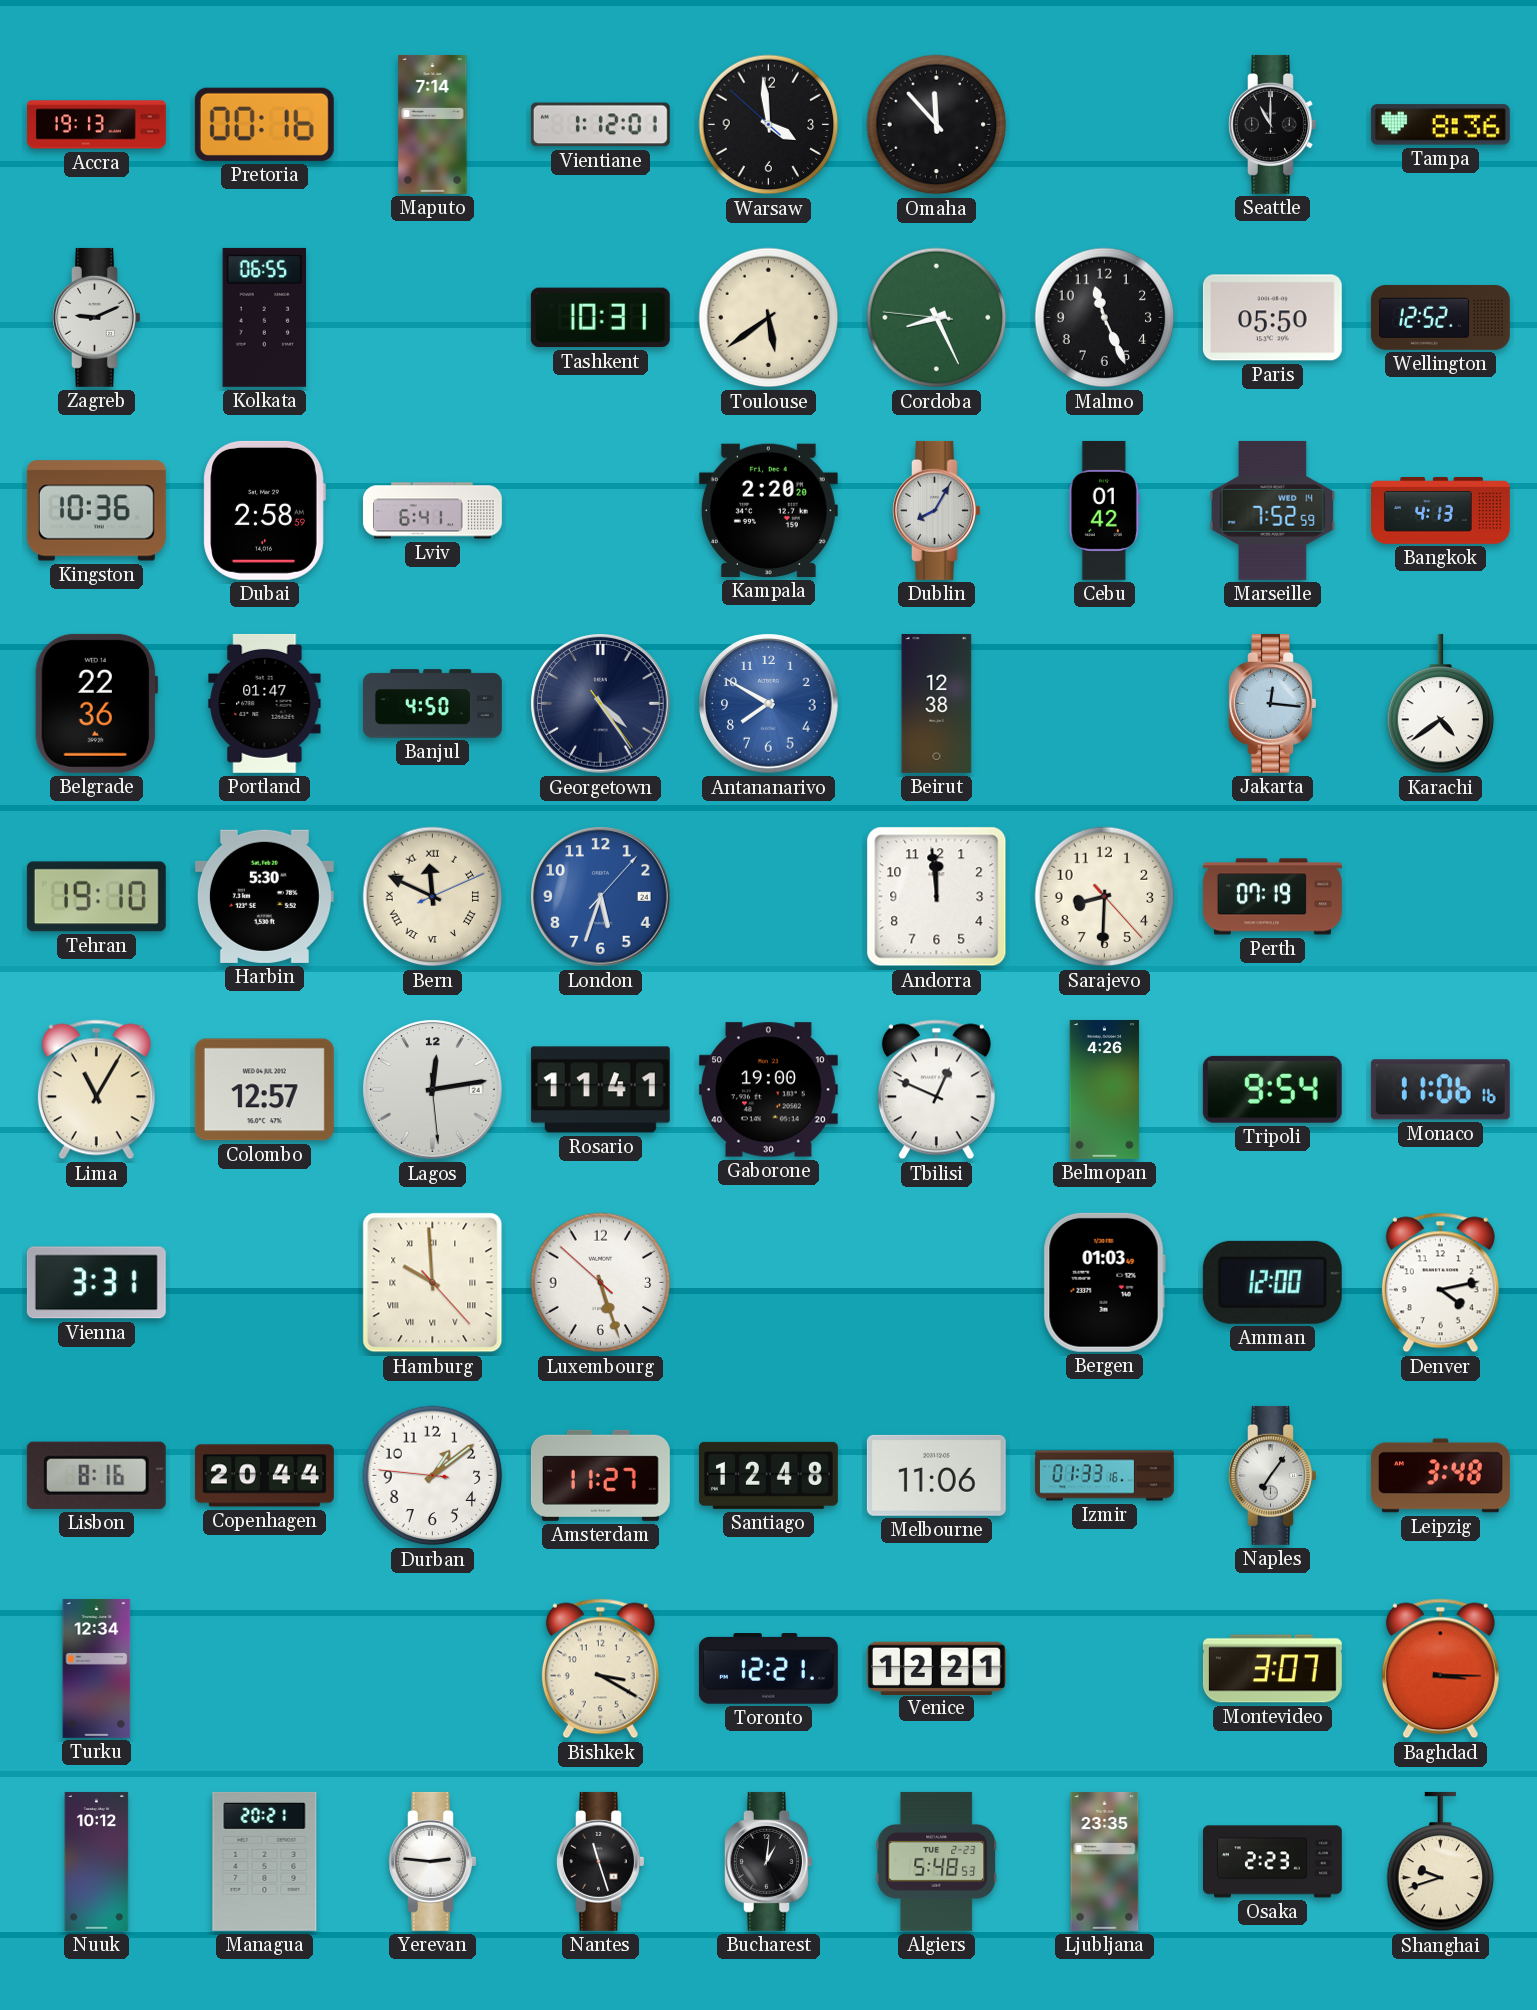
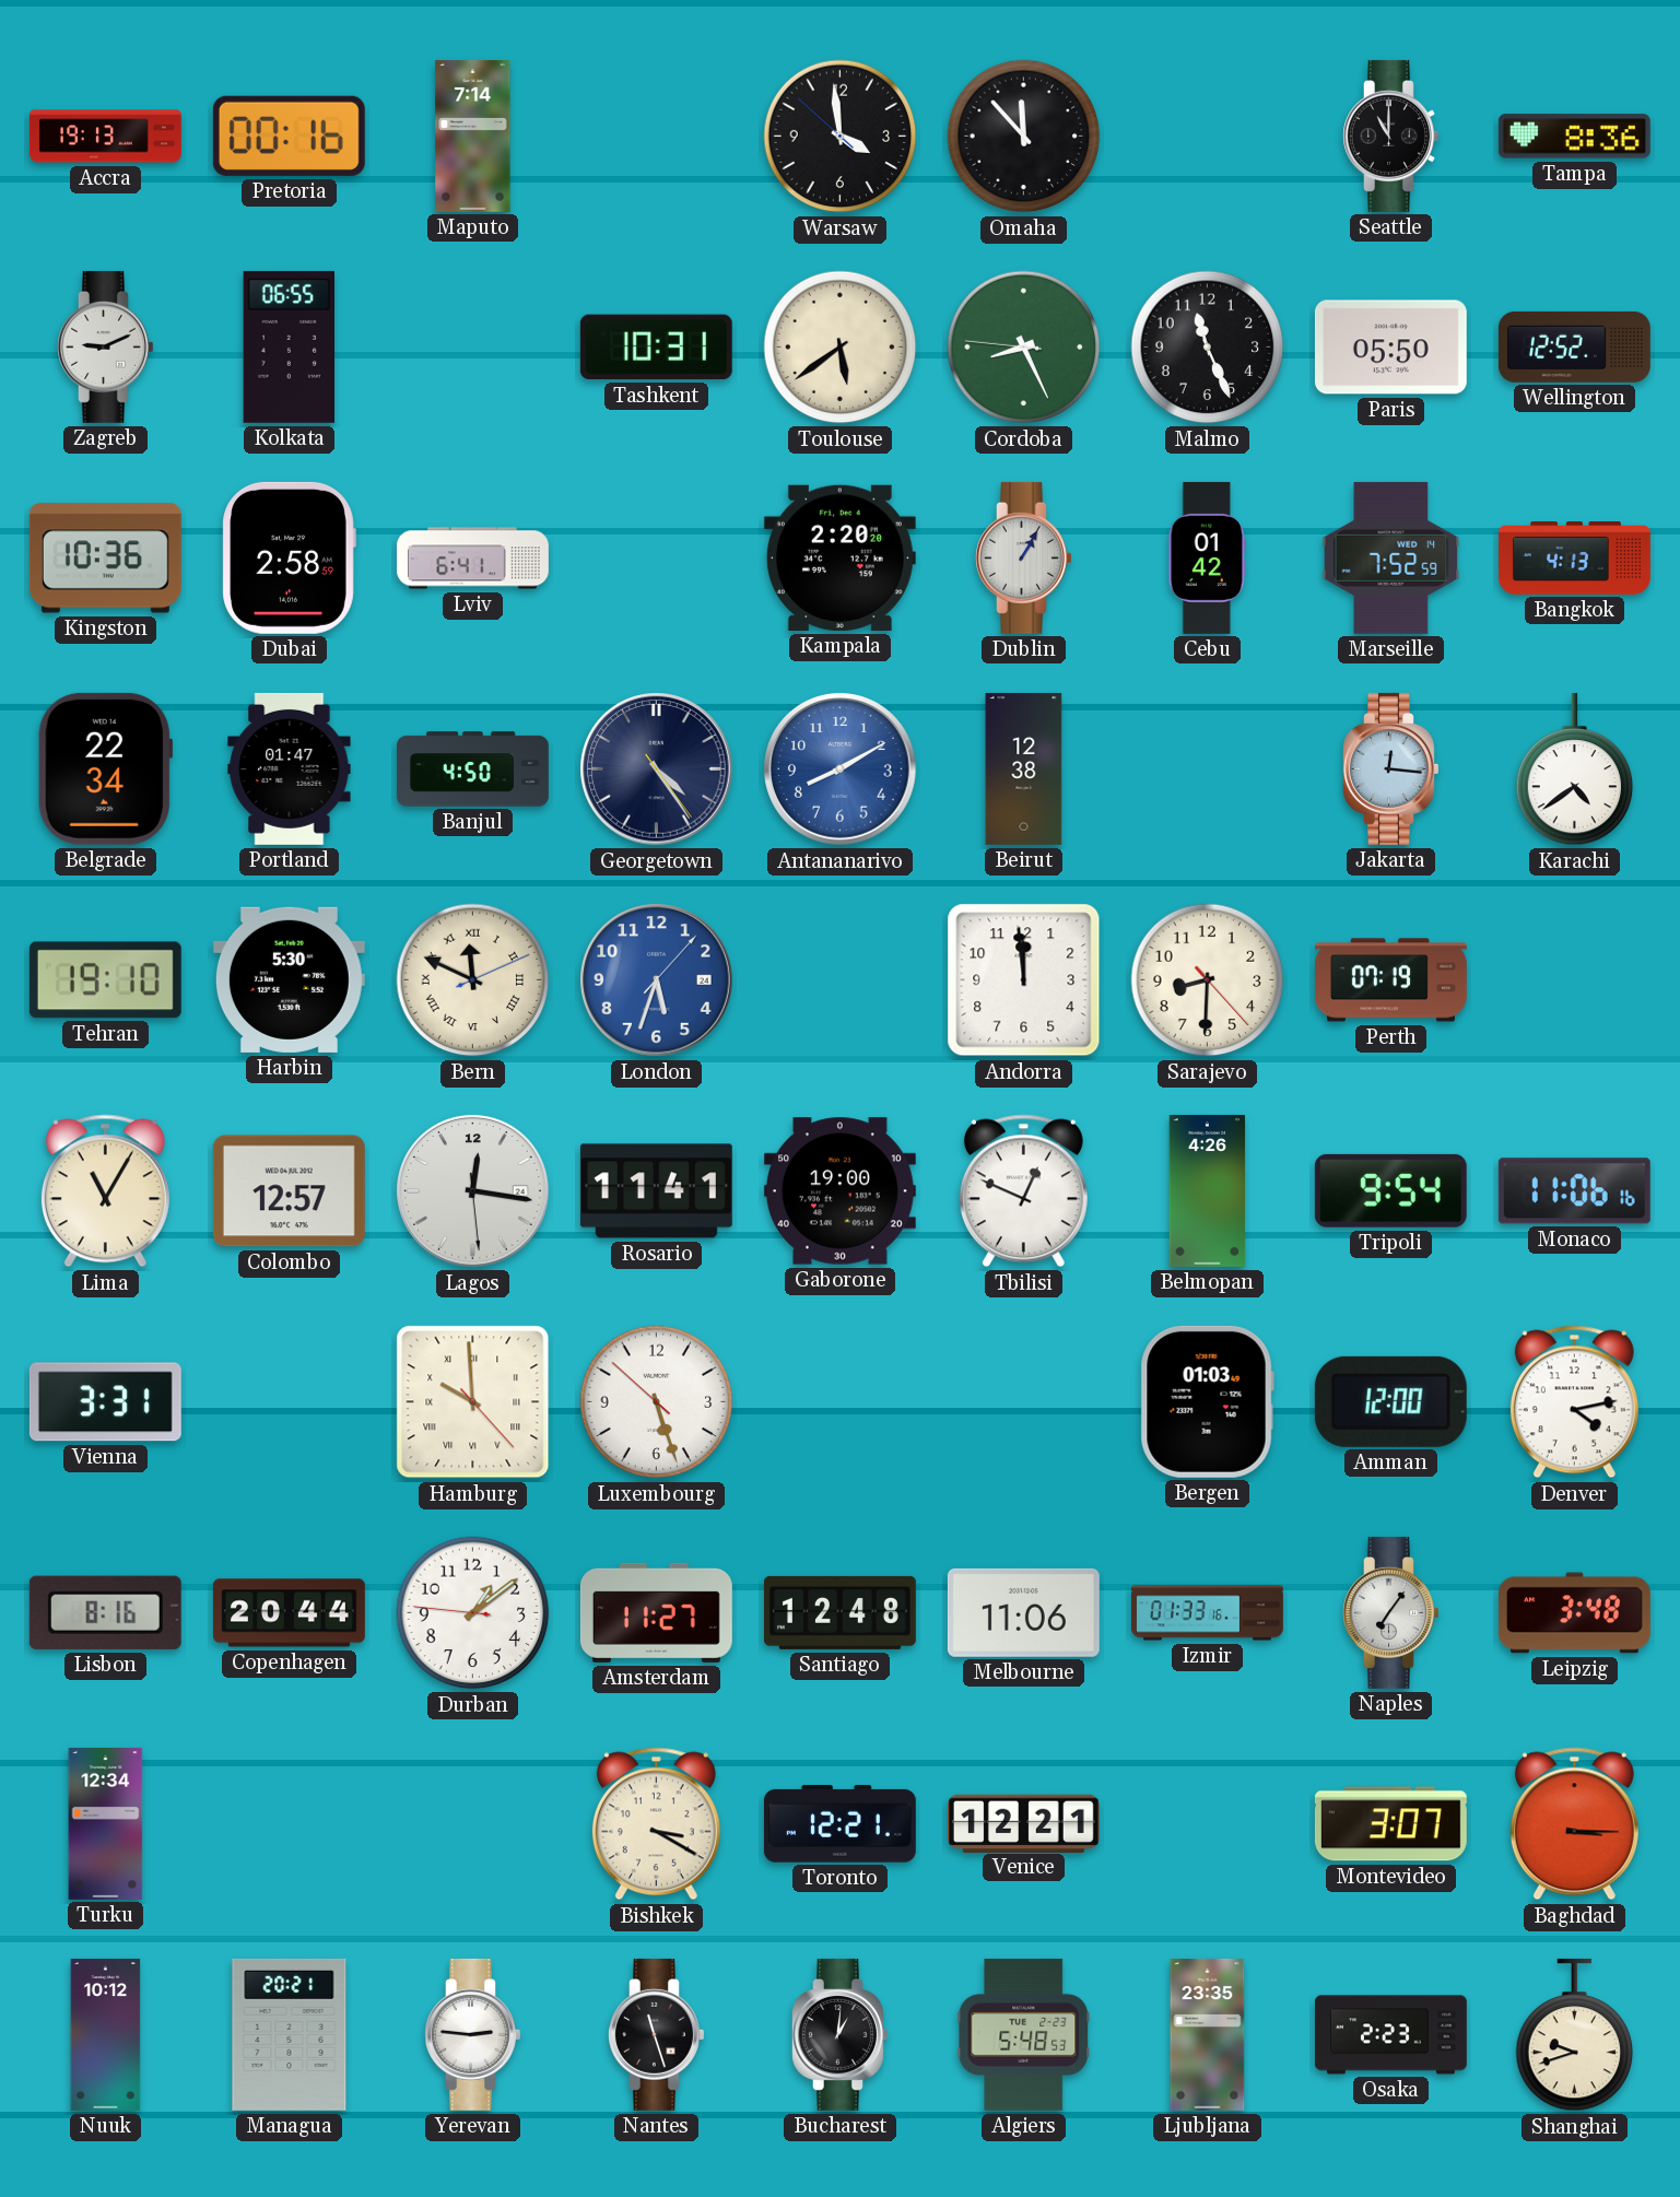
Vientiane: 1:12 -> none
Dublin: 8:05 -> 1:05
Belgrade: 22:36 -> 22:34
Antananarivo: 7:50 -> 8:10
Lagos: 12:13 -> 12:16
